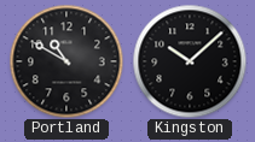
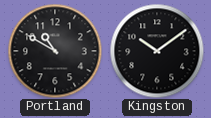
Kingston: 10:08 -> 10:09
